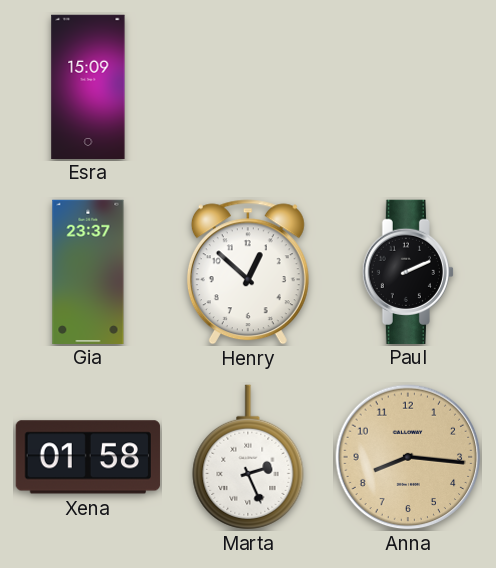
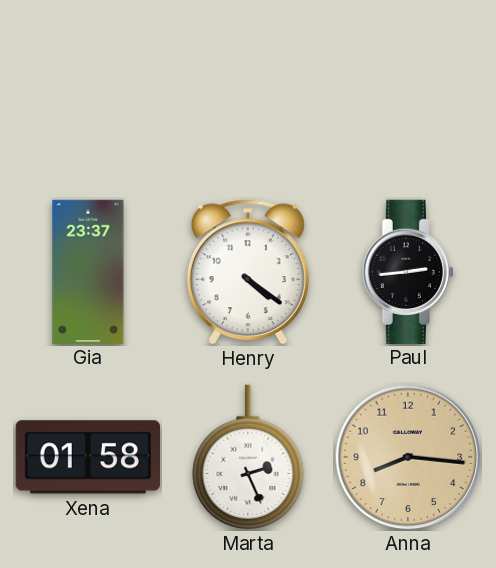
Esra: 15:09 -> none
Henry: 12:52 -> 4:21
Paul: 2:11 -> 2:44
